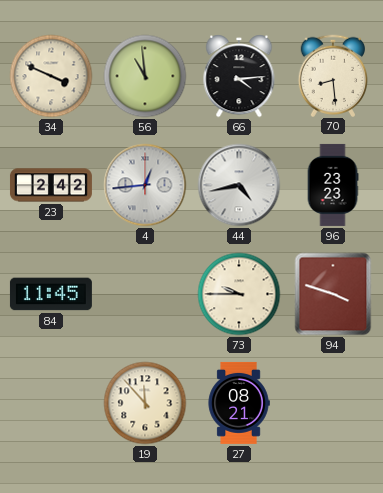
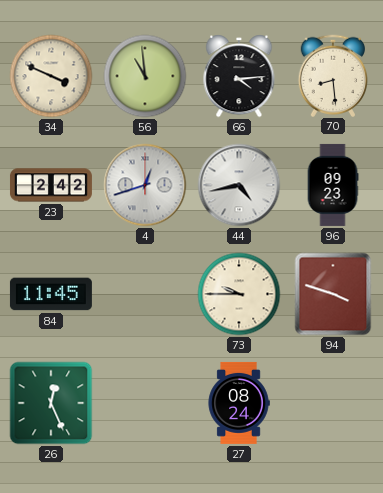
4: 12:44 -> 12:42
96: 23:23 -> 09:23
26: none -> 12:26
19: 11:53 -> none
27: 08:21 -> 08:24
